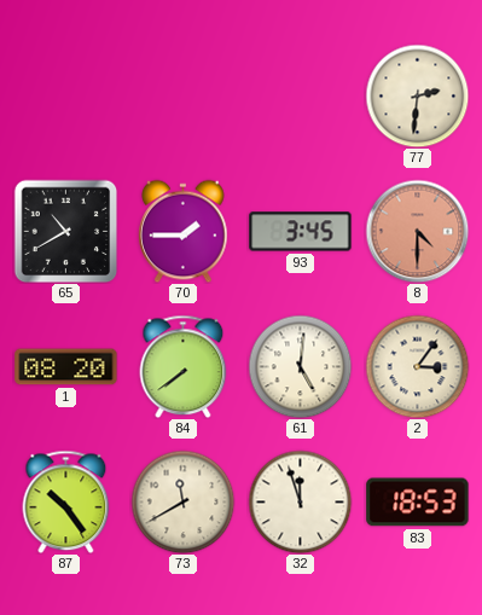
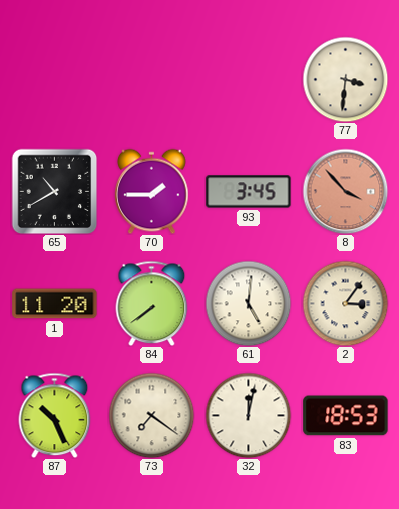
77: 2:31 -> 3:31
8: 4:30 -> 3:53
1: 08:20 -> 11:20
87: 10:24 -> 10:26
73: 11:40 -> 7:21
32: 11:57 -> 12:02
